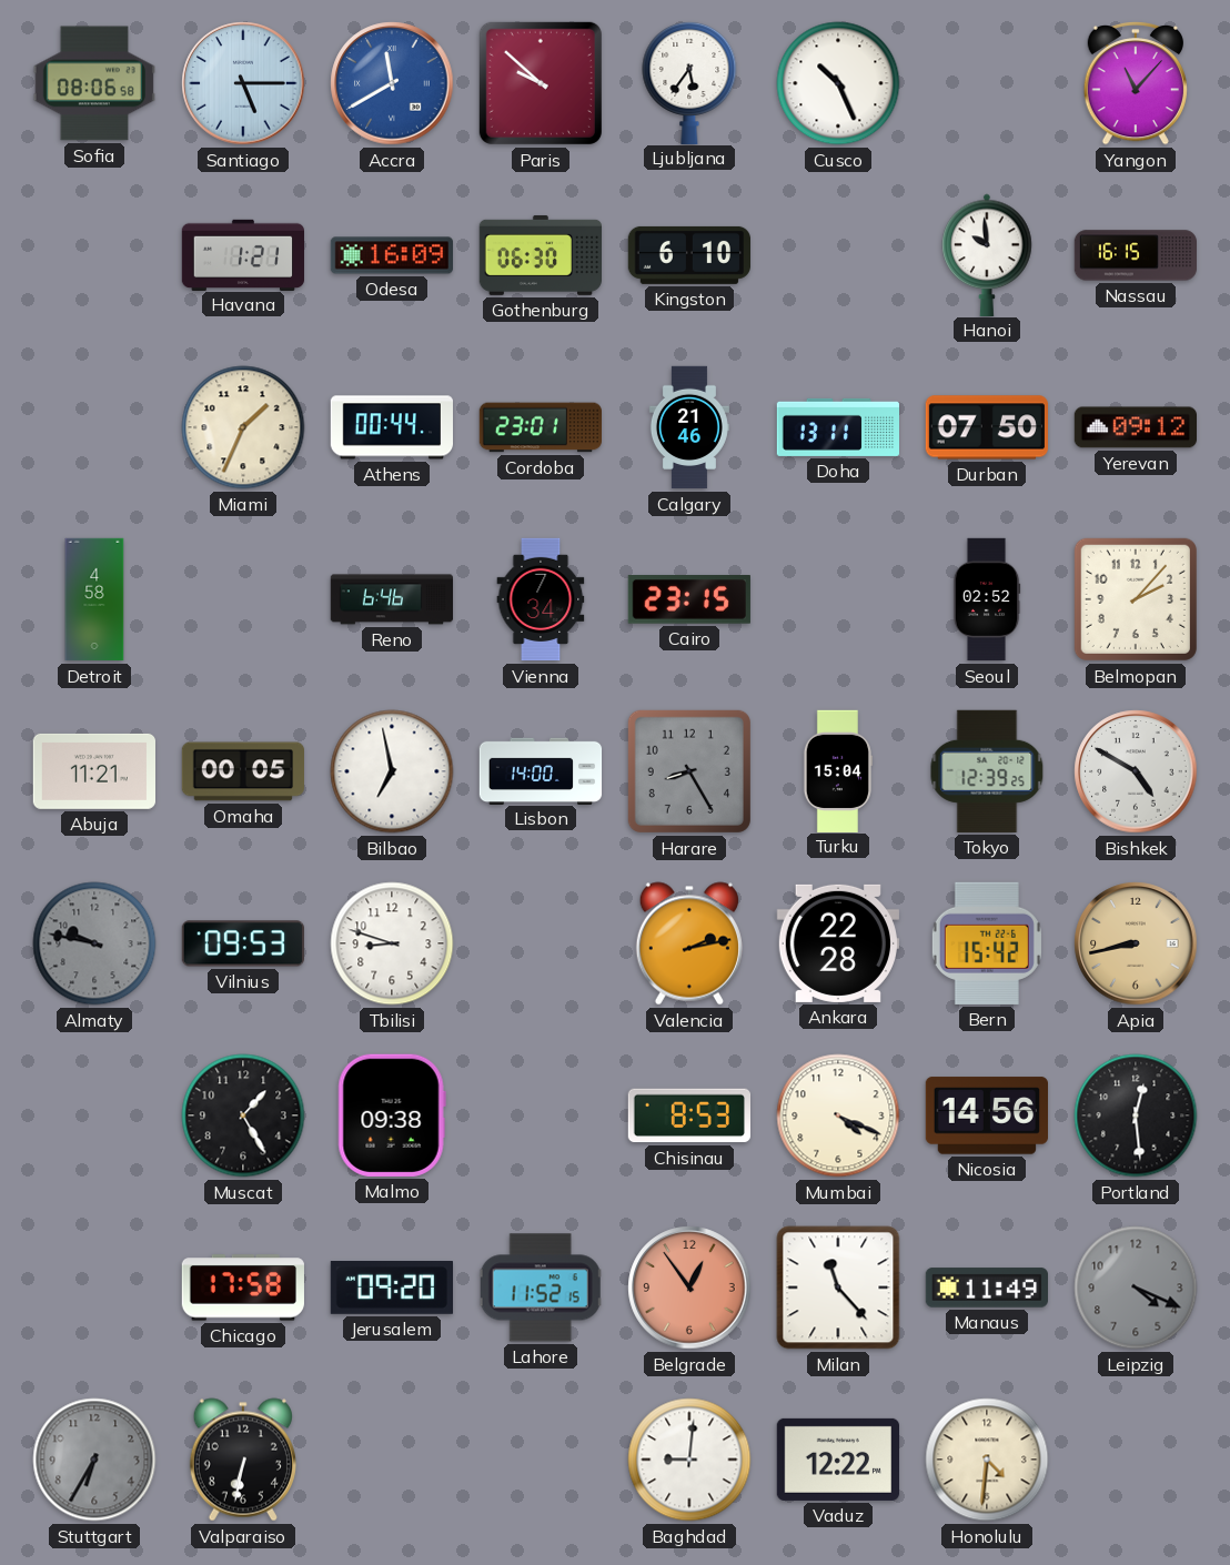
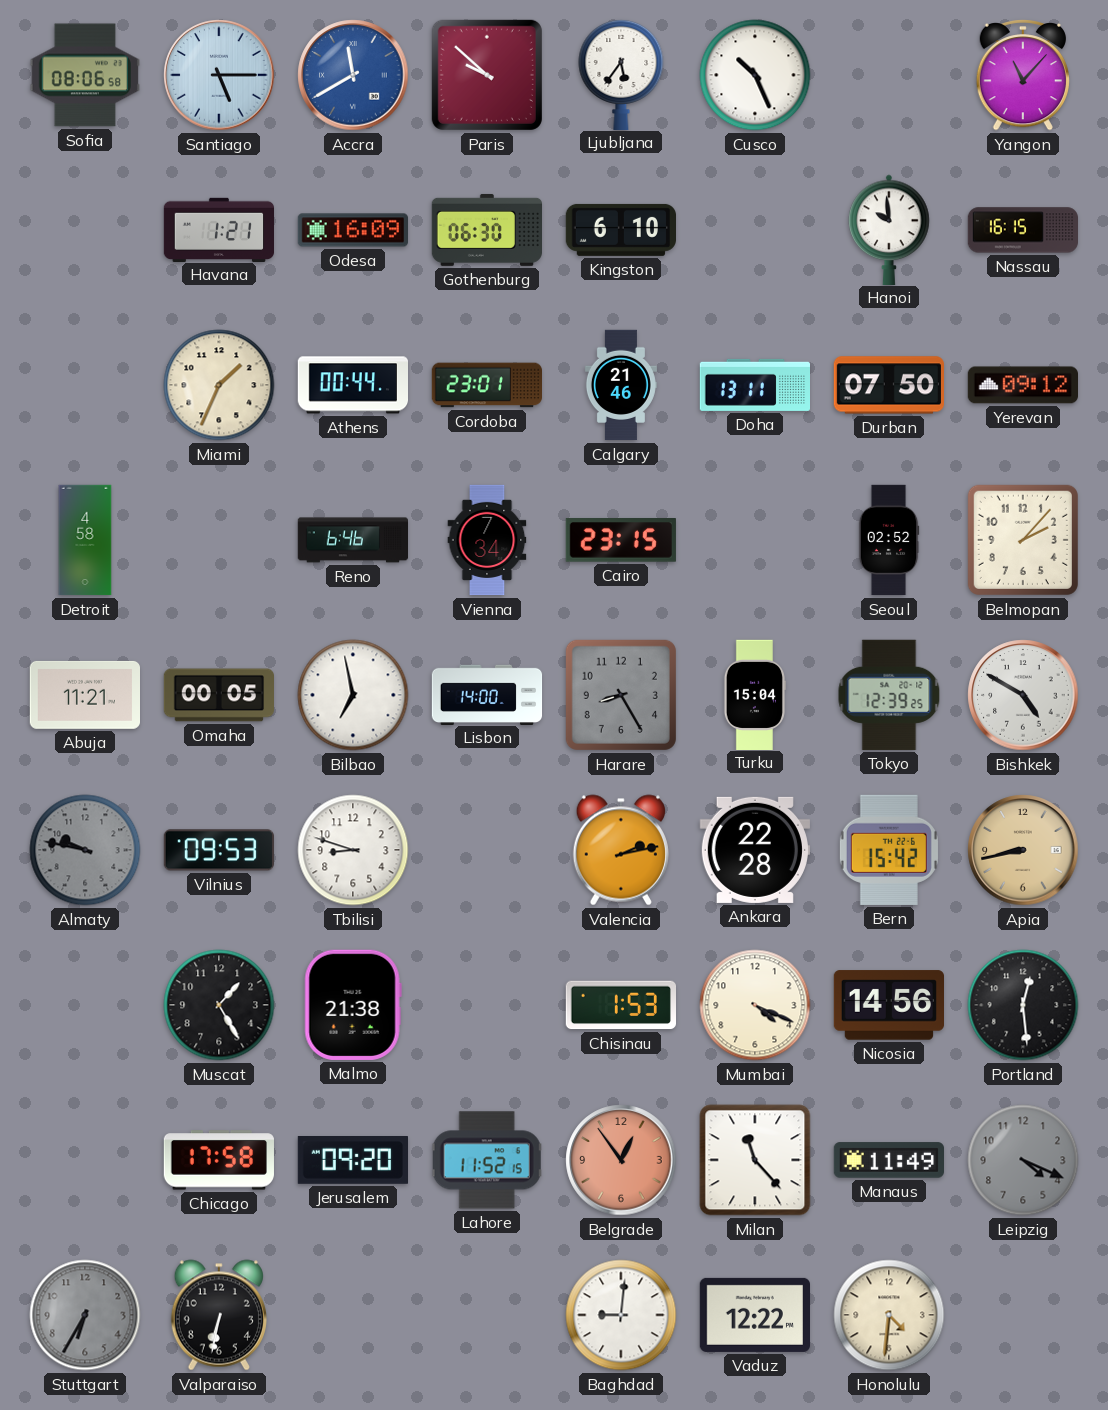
Malmo: 09:38 -> 21:38
Chisinau: 8:53 -> 1:53
